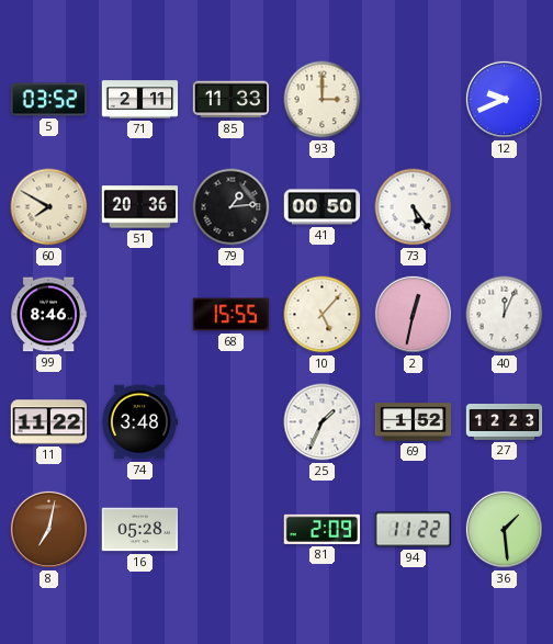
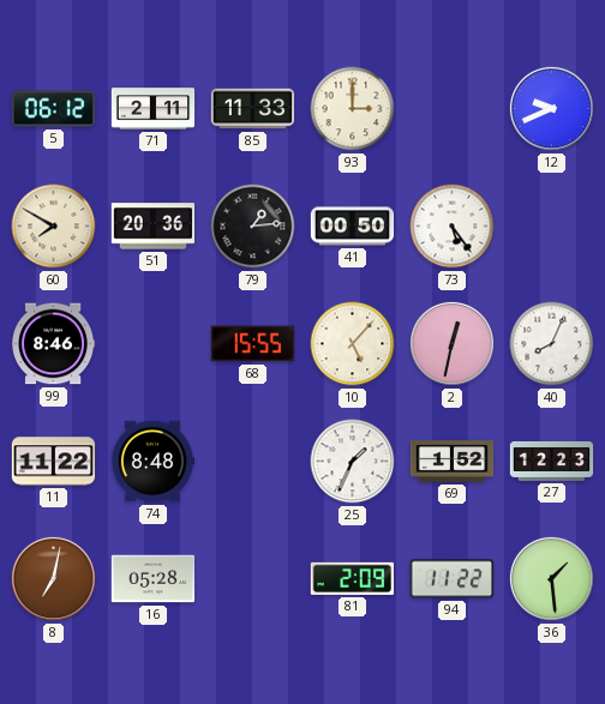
5: 03:52 -> 06:12
40: 12:04 -> 8:04
74: 3:48 -> 8:48
